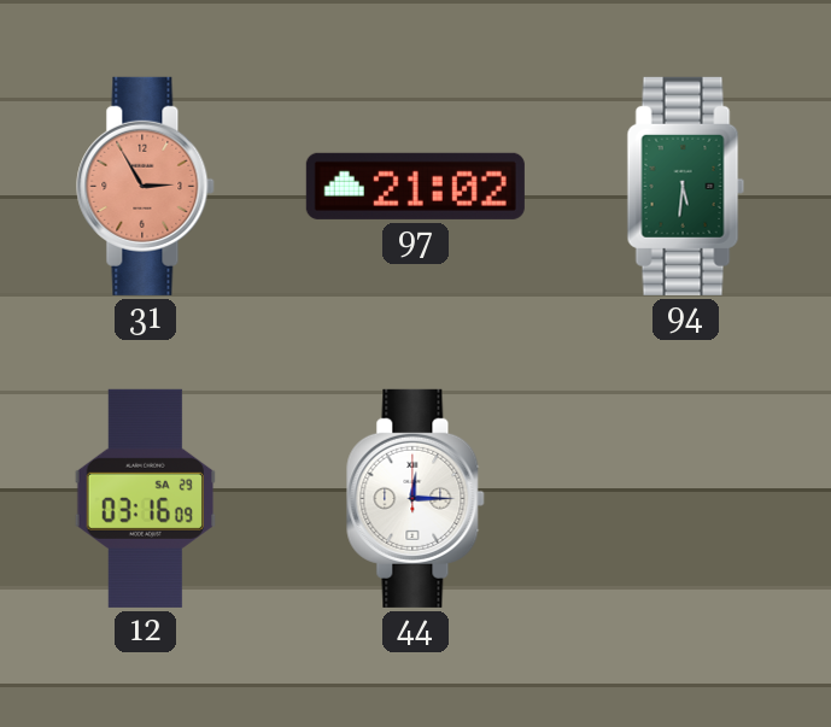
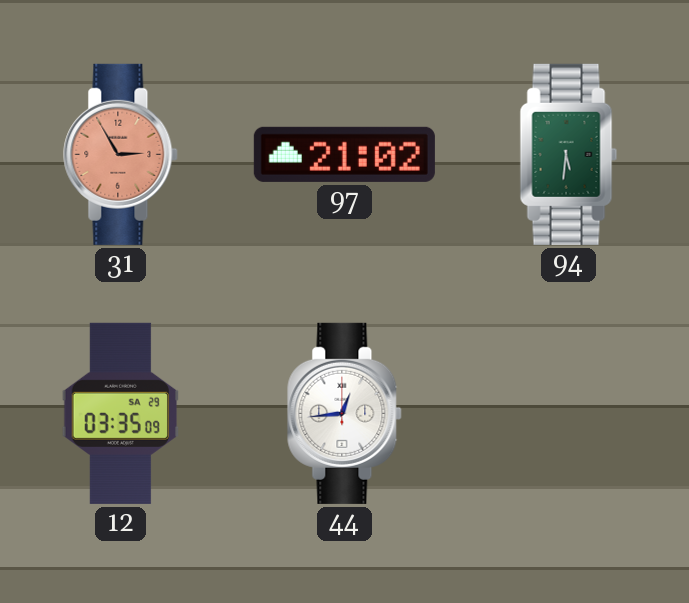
12: 03:16 -> 03:35
44: 12:15 -> 12:44
